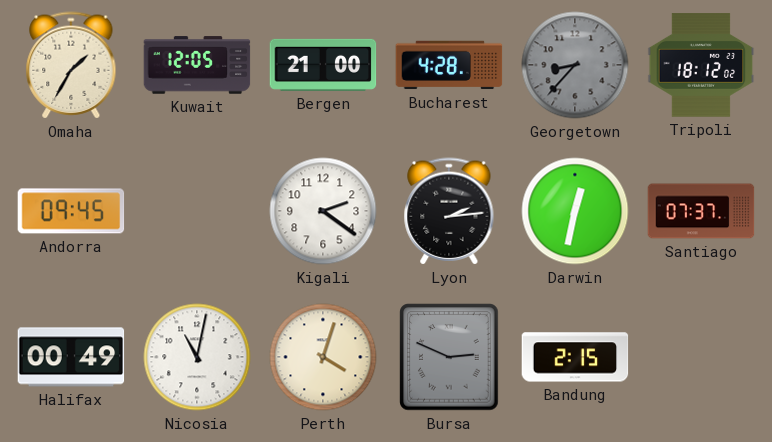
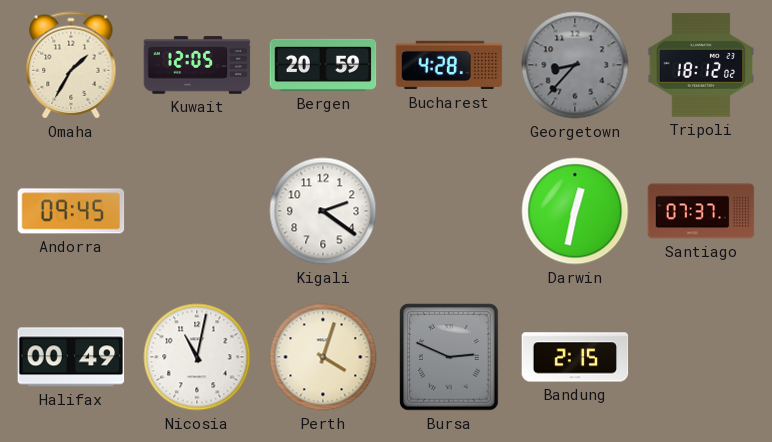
Bergen: 21:00 -> 20:59
Lyon: 2:14 -> none
